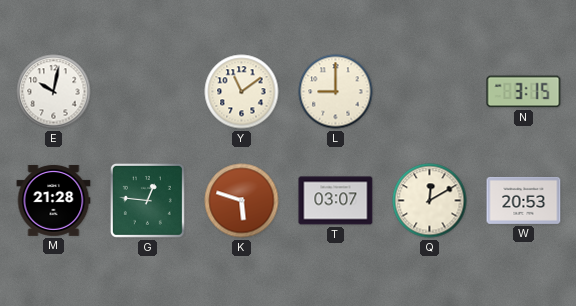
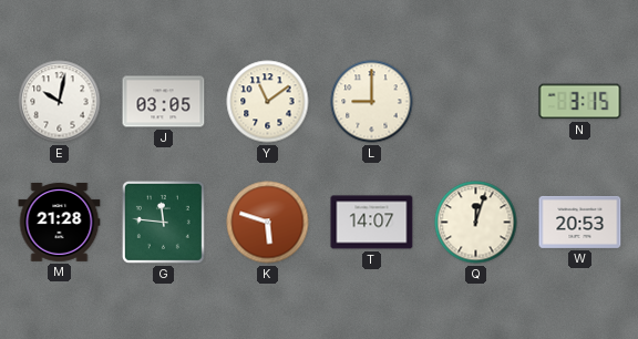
J: none -> 03:05
G: 12:46 -> 11:46
T: 03:07 -> 14:07
Q: 12:10 -> 12:03
